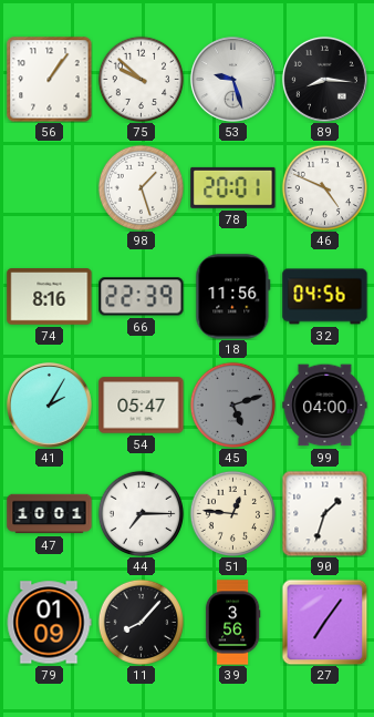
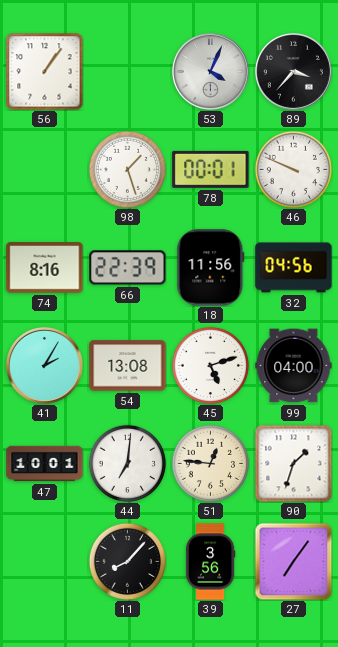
75: 9:52 -> none
53: 9:27 -> 4:04
89: 8:16 -> 3:37
78: 20:01 -> 00:01
46: 4:49 -> 9:49
54: 05:47 -> 13:08
45 dial: grey -> white
44: 7:15 -> 7:01
79: 01:09 -> none
